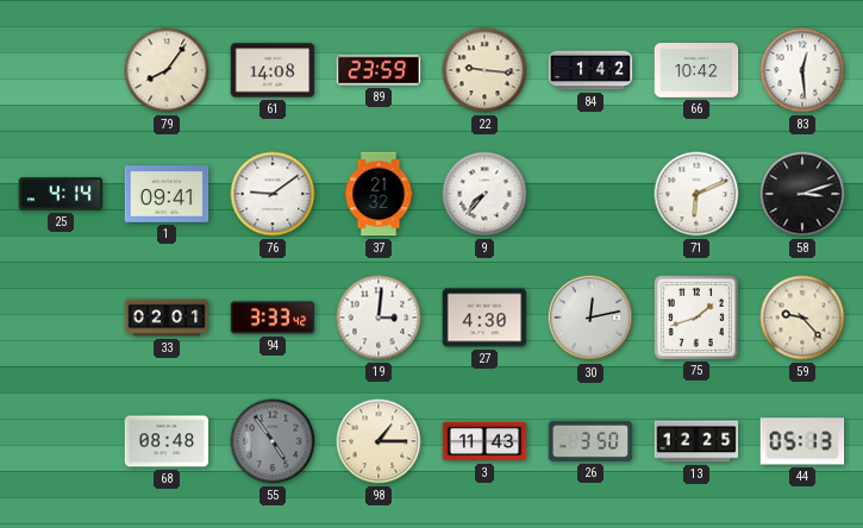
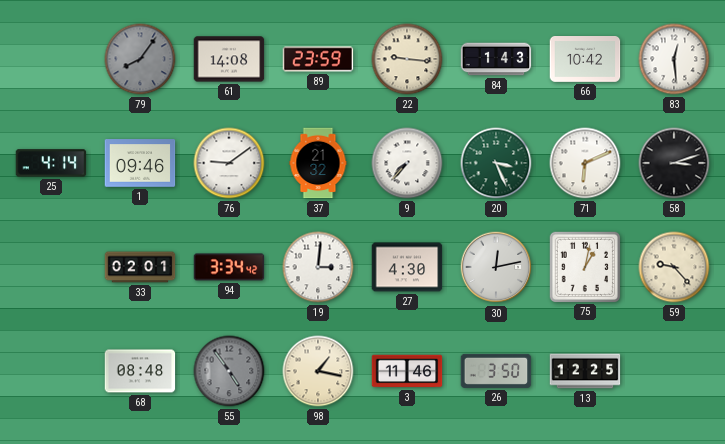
79 dial: cream -> grey
84: 1:42 -> 1:43
1: 09:41 -> 09:46
20: none -> 3:26
94: 3:33 -> 3:34
75: 1:42 -> 1:02
98: 1:15 -> 1:17
3: 11:43 -> 11:46
44: 05:13 -> none
